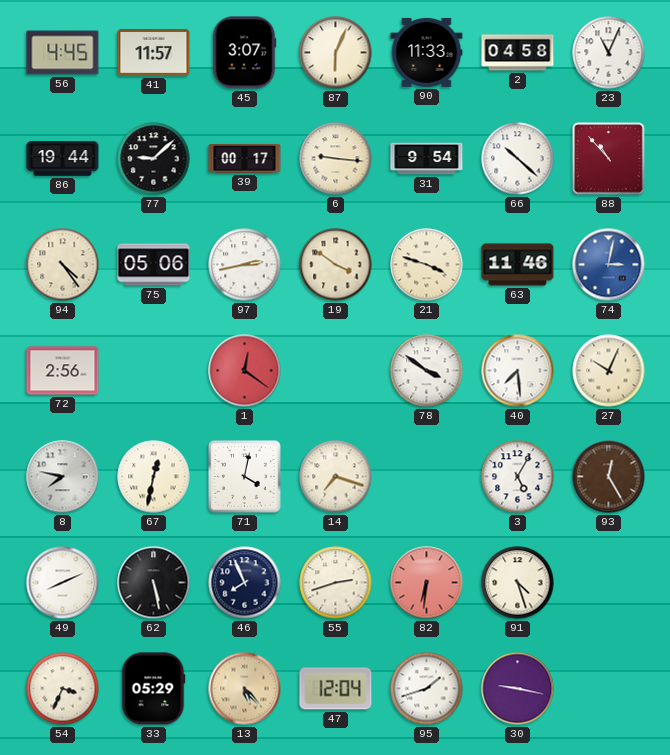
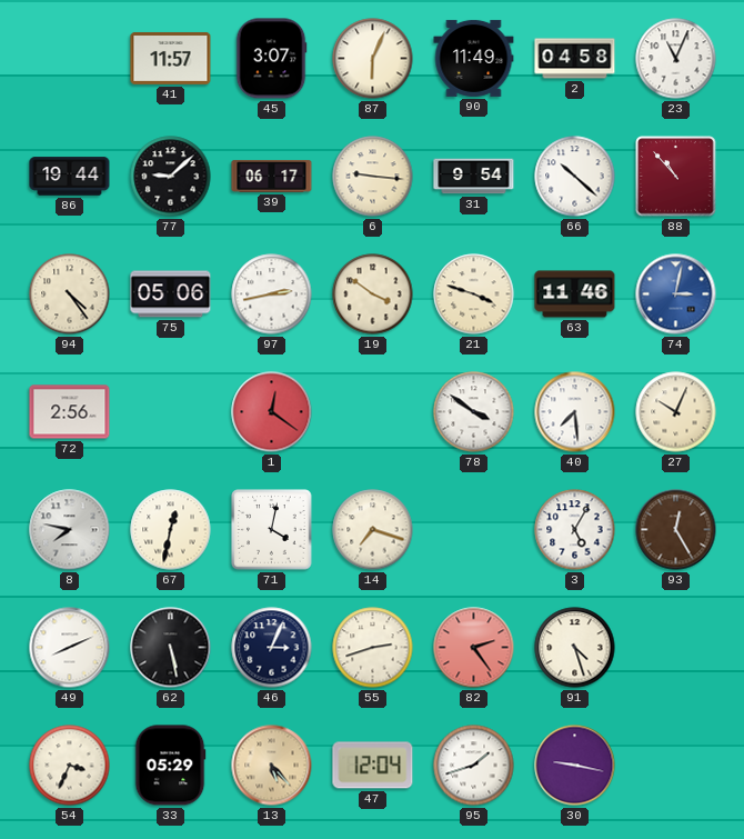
56: 4:45 -> none
90: 11:33 -> 11:49
39: 00:17 -> 06:17
46: 7:56 -> 3:04
82: 6:31 -> 2:24
